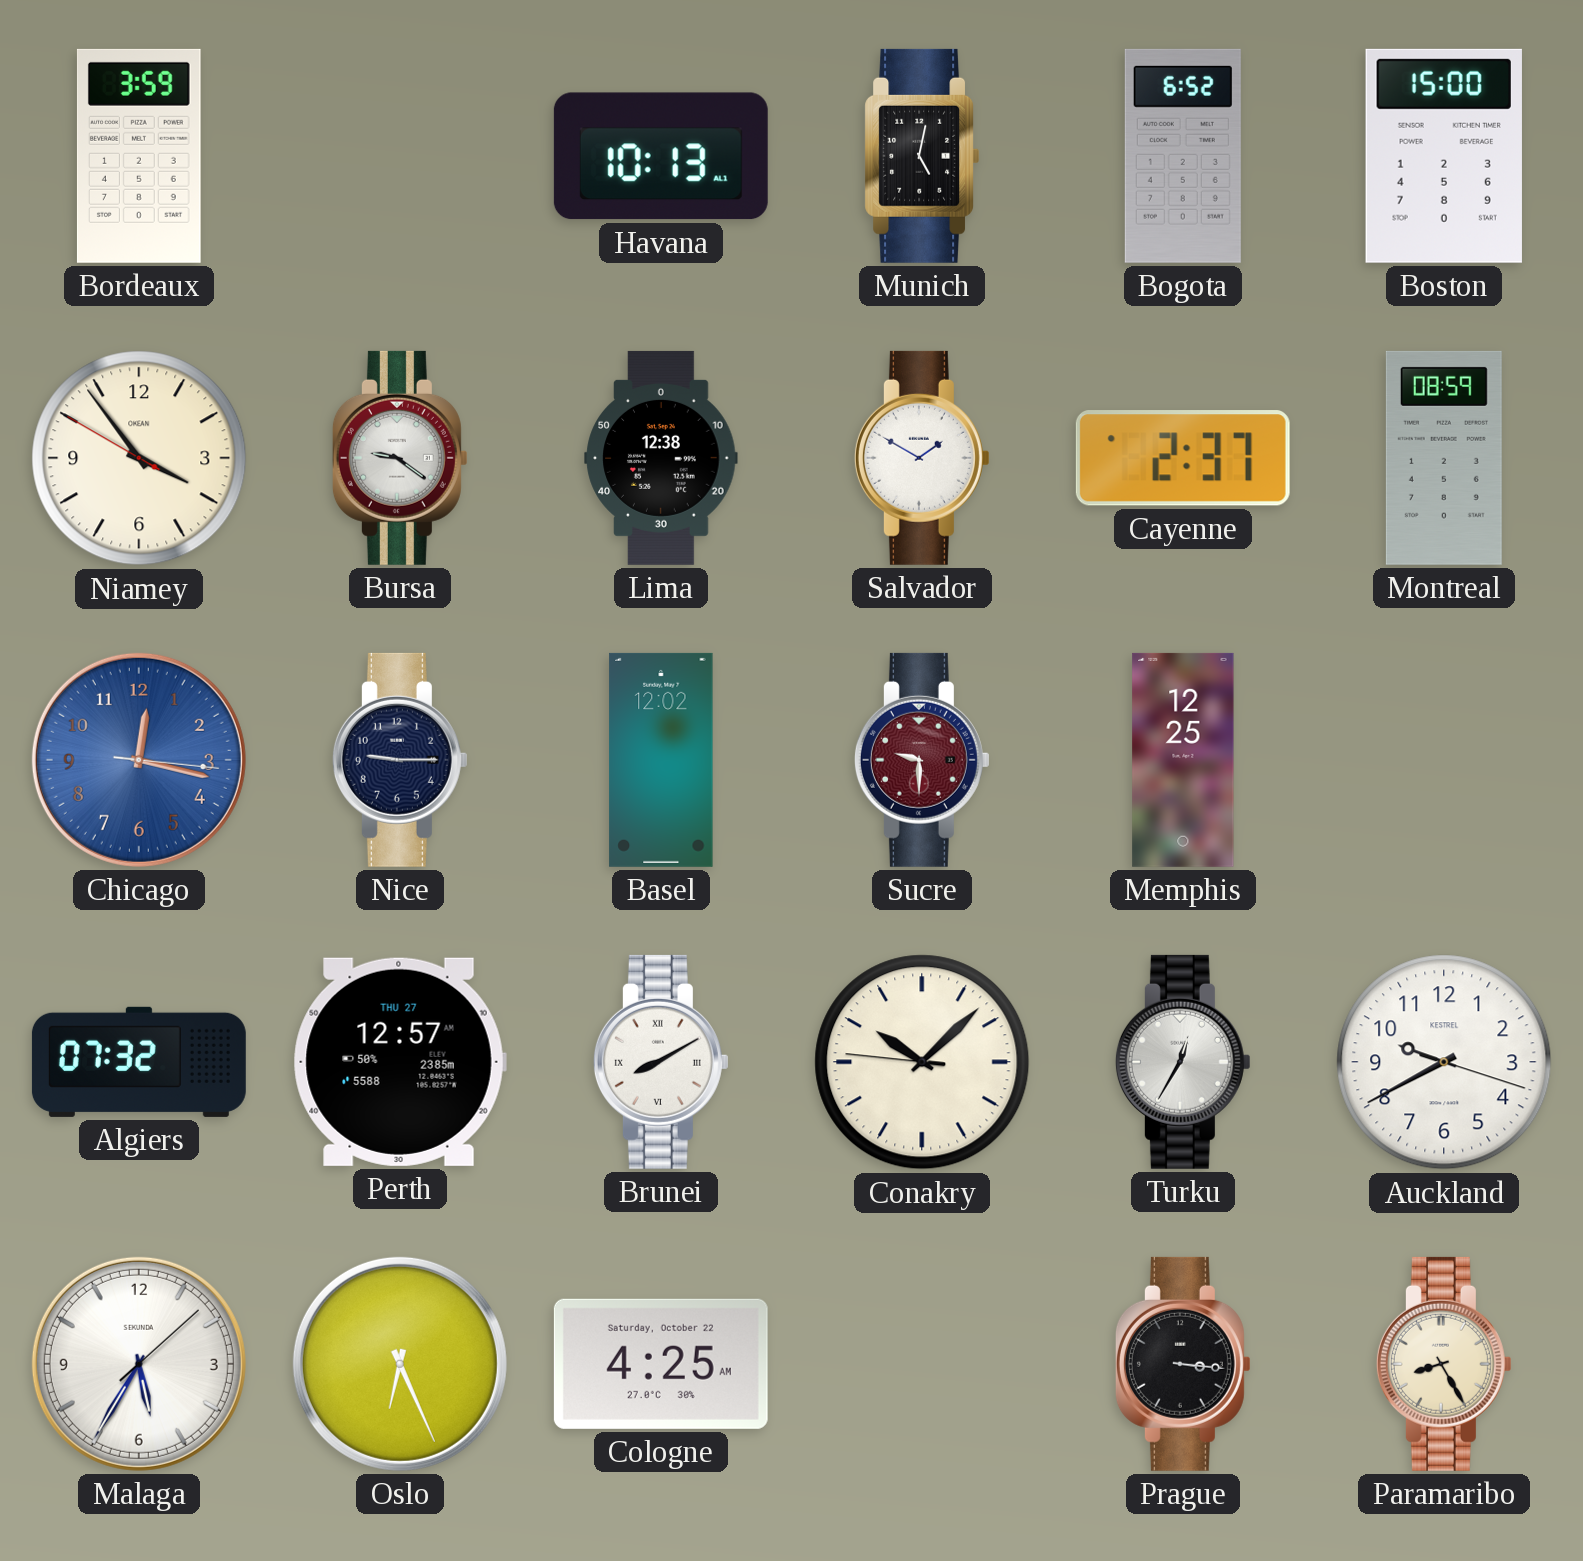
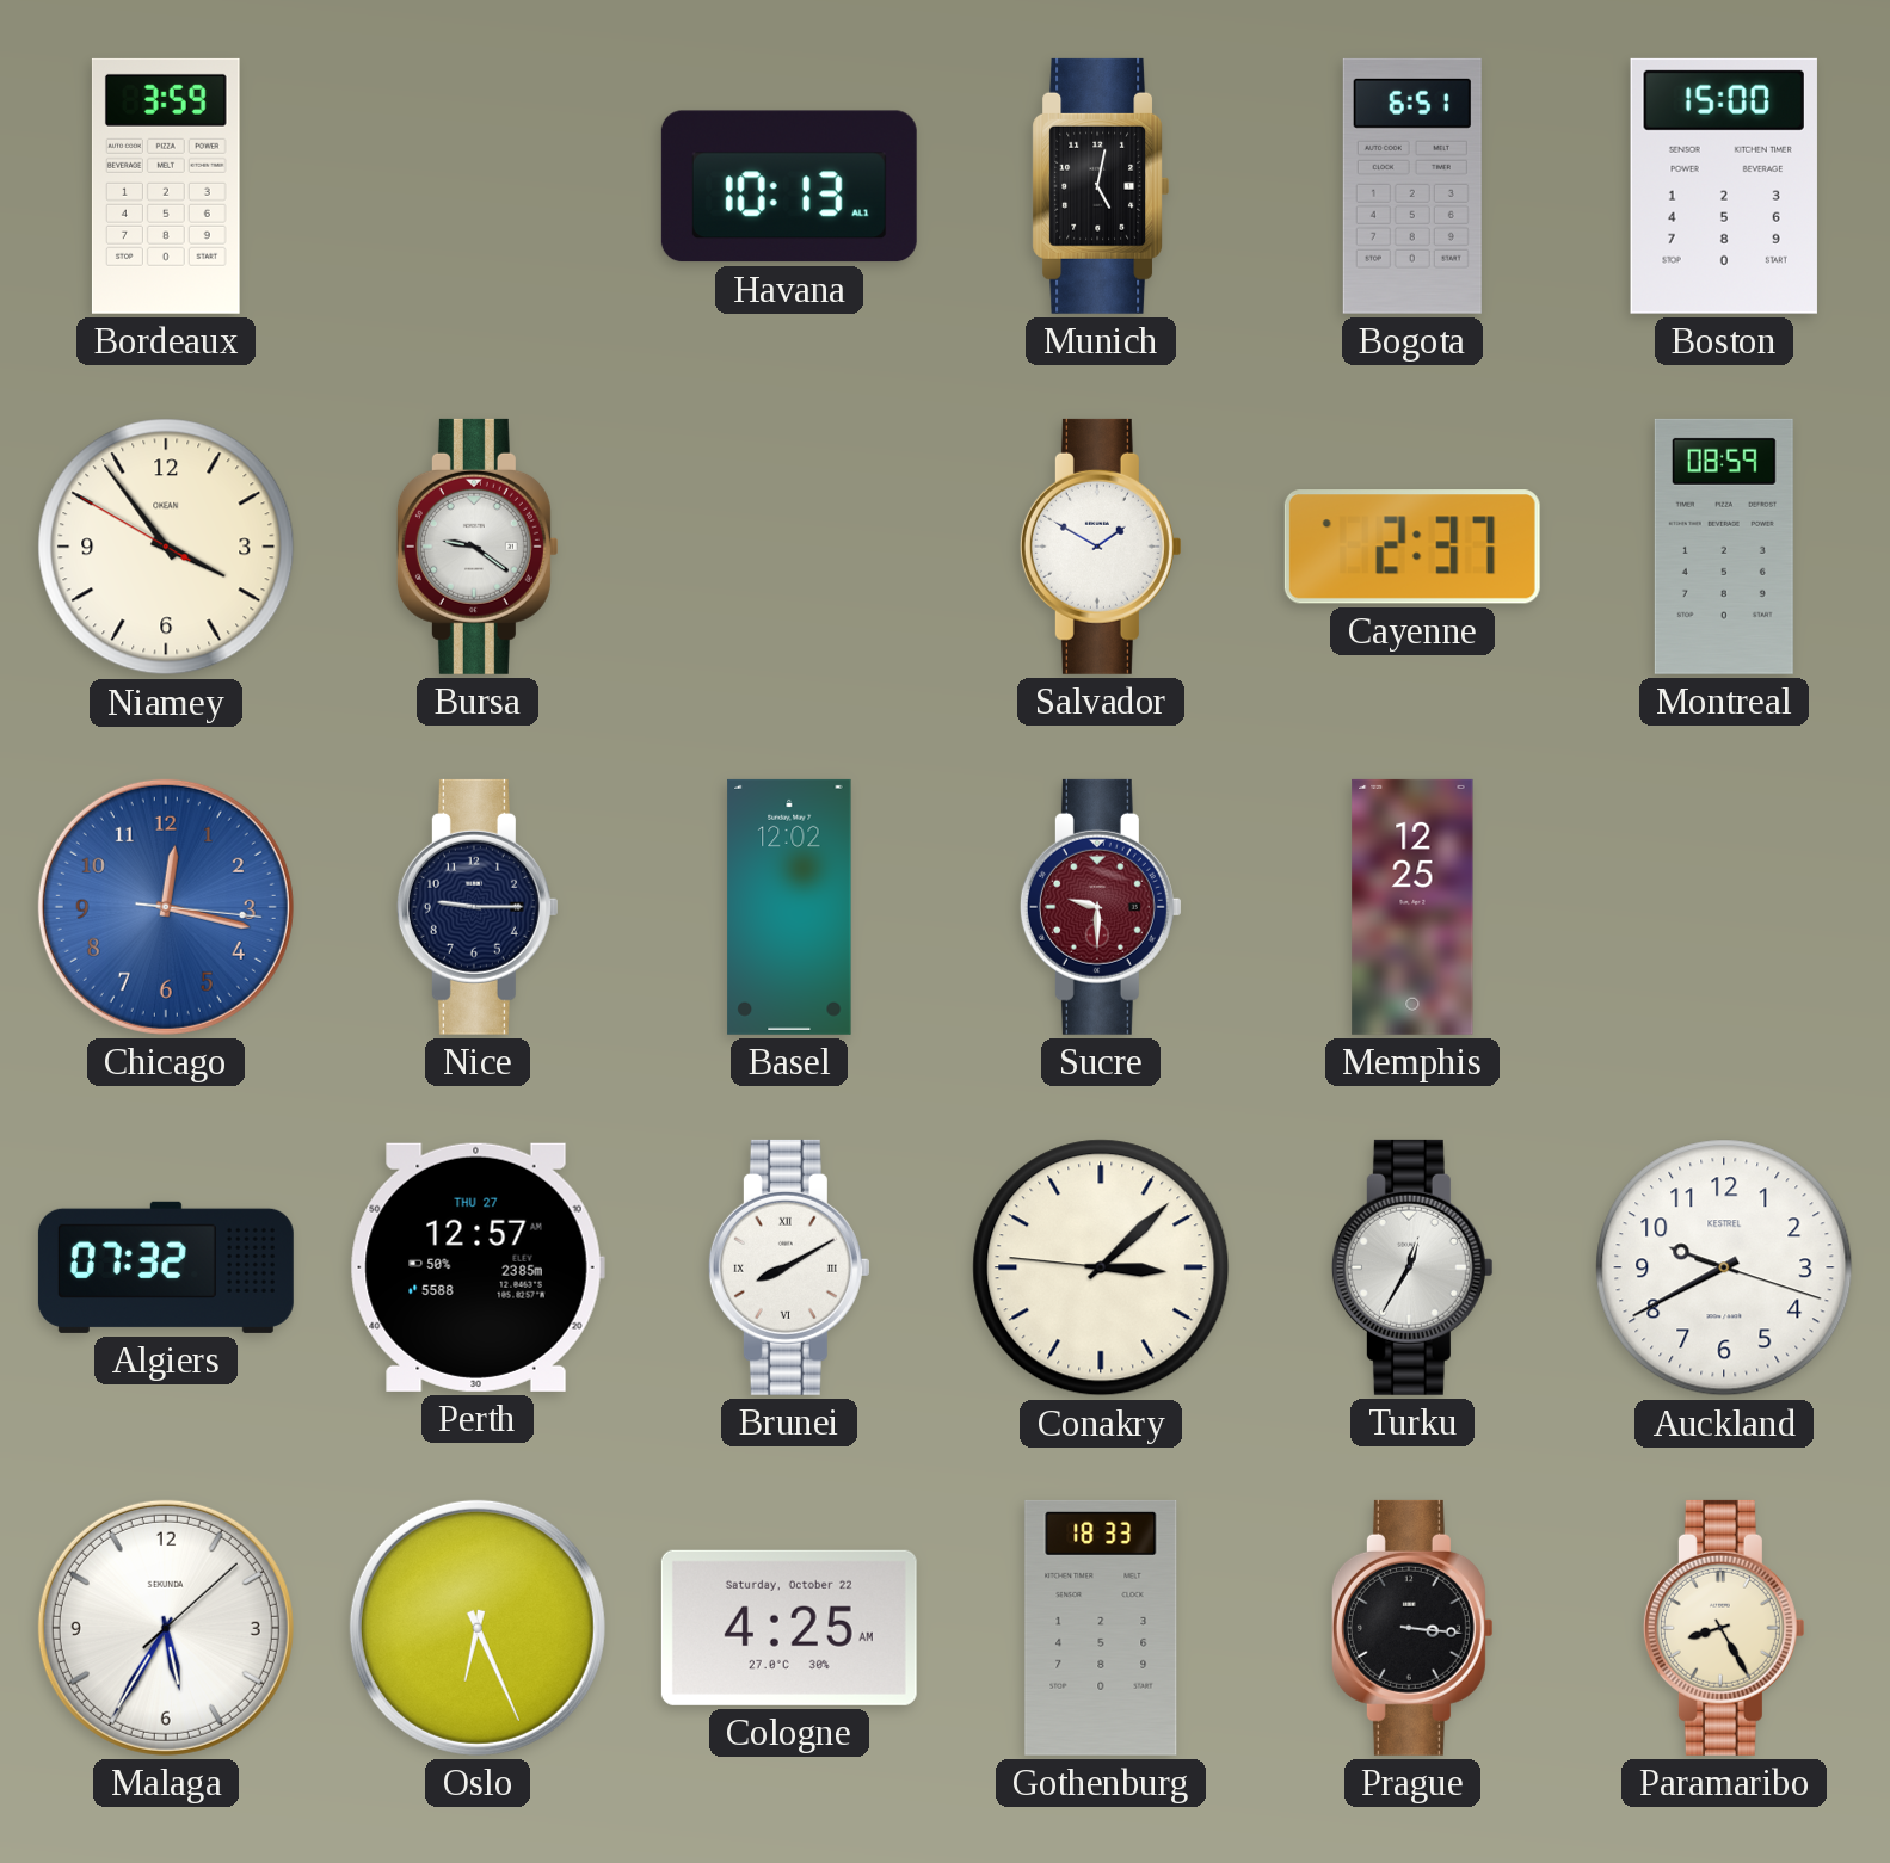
Bogota: 6:52 -> 6:51
Lima: 12:38 -> none
Conakry: 10:07 -> 3:07
Gothenburg: none -> 18:33
